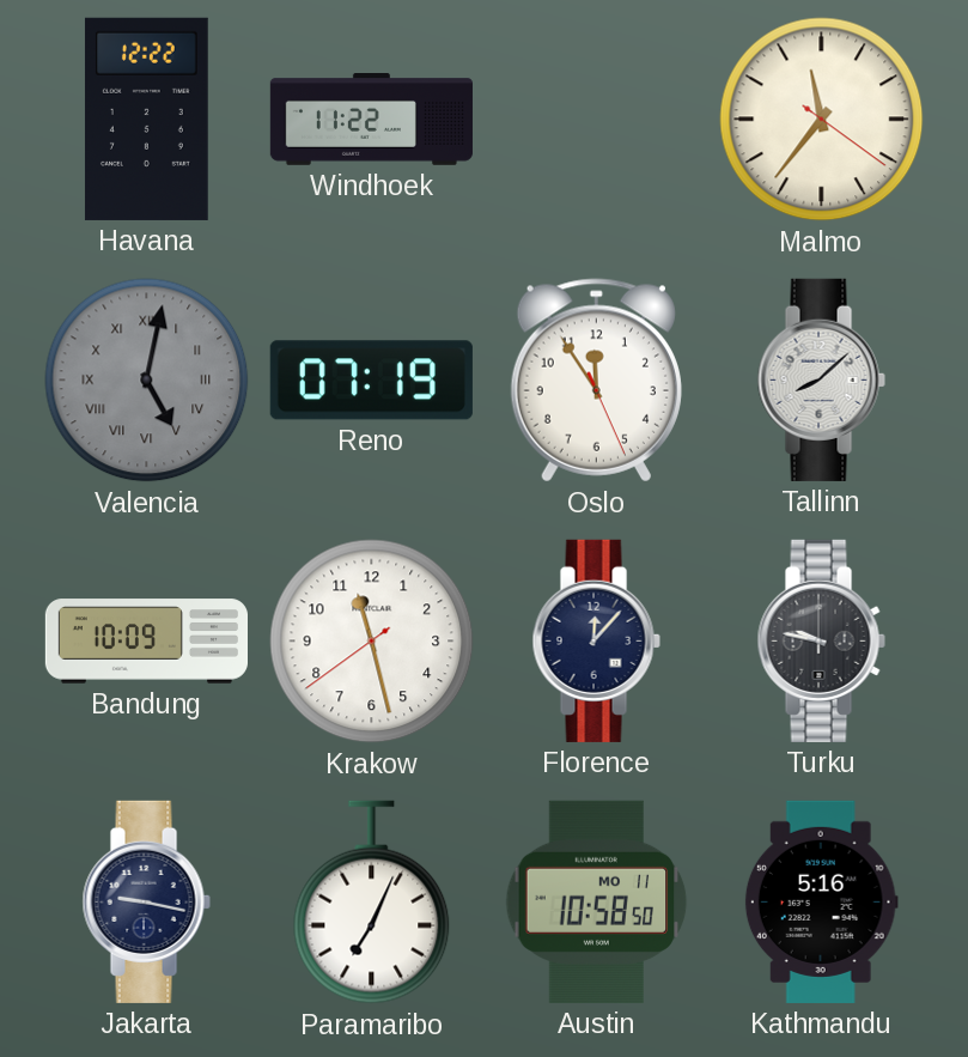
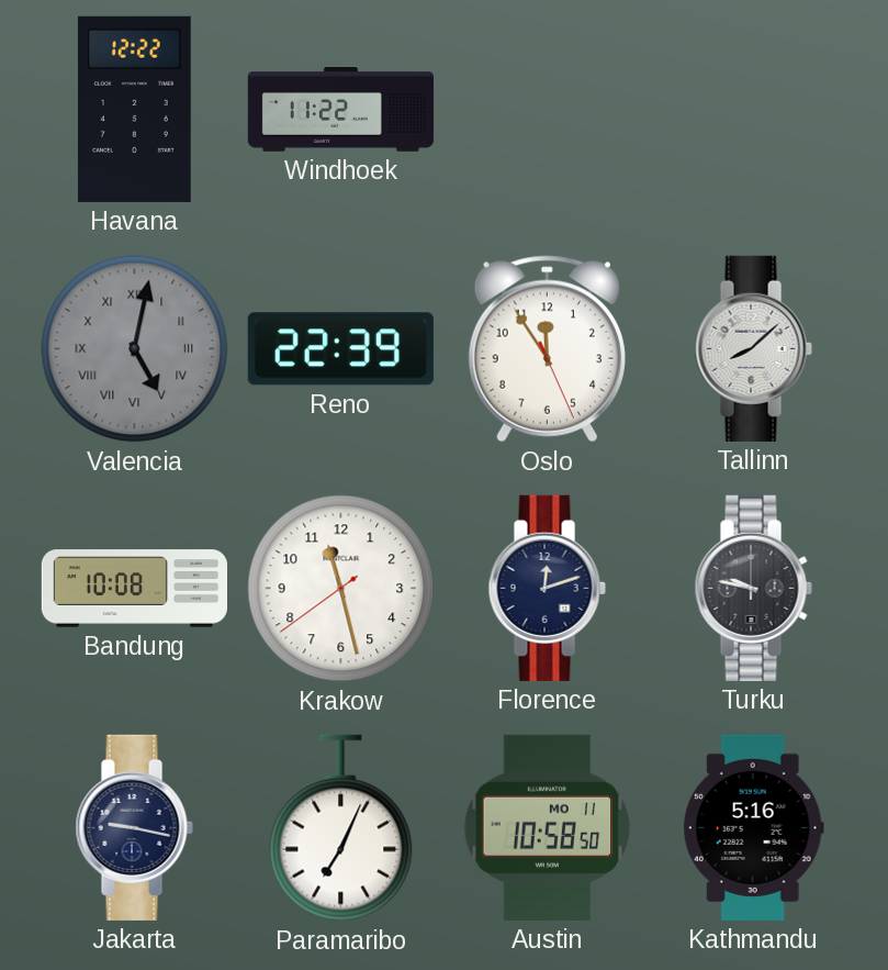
Malmo: 11:36 -> none
Reno: 07:19 -> 22:39
Bandung: 10:09 -> 10:08
Florence: 12:07 -> 12:12
